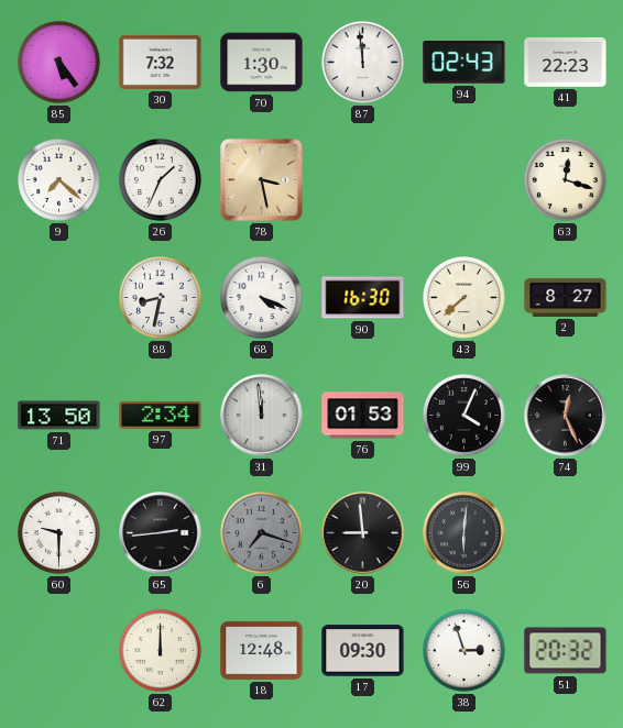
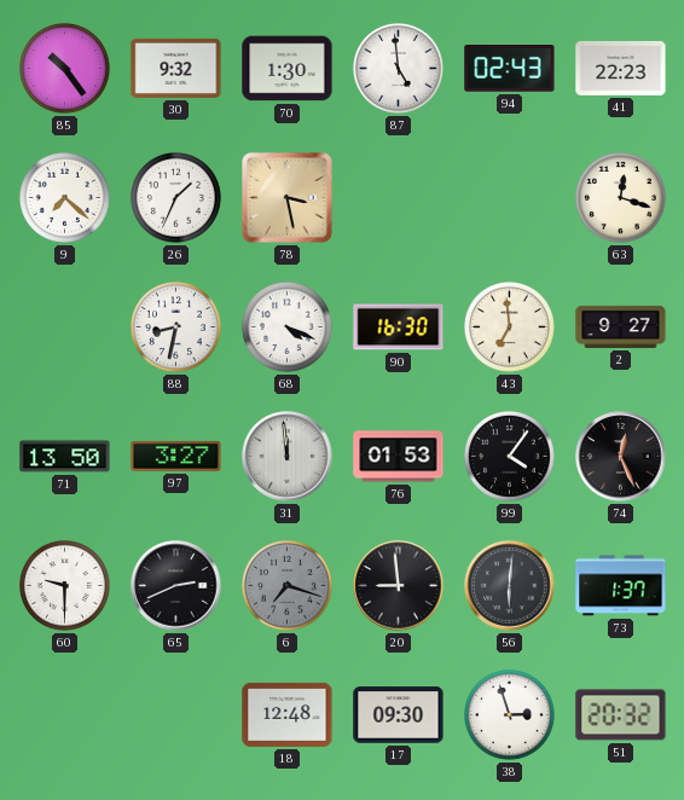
85: 5:24 -> 10:24
30: 7:32 -> 9:32
87: 11:59 -> 4:59
43: 7:38 -> 6:59
2: 8:27 -> 9:27
97: 2:34 -> 3:27
99: 4:04 -> 4:06
65: 2:44 -> 2:41
73: none -> 1:37
62: 12:00 -> none
